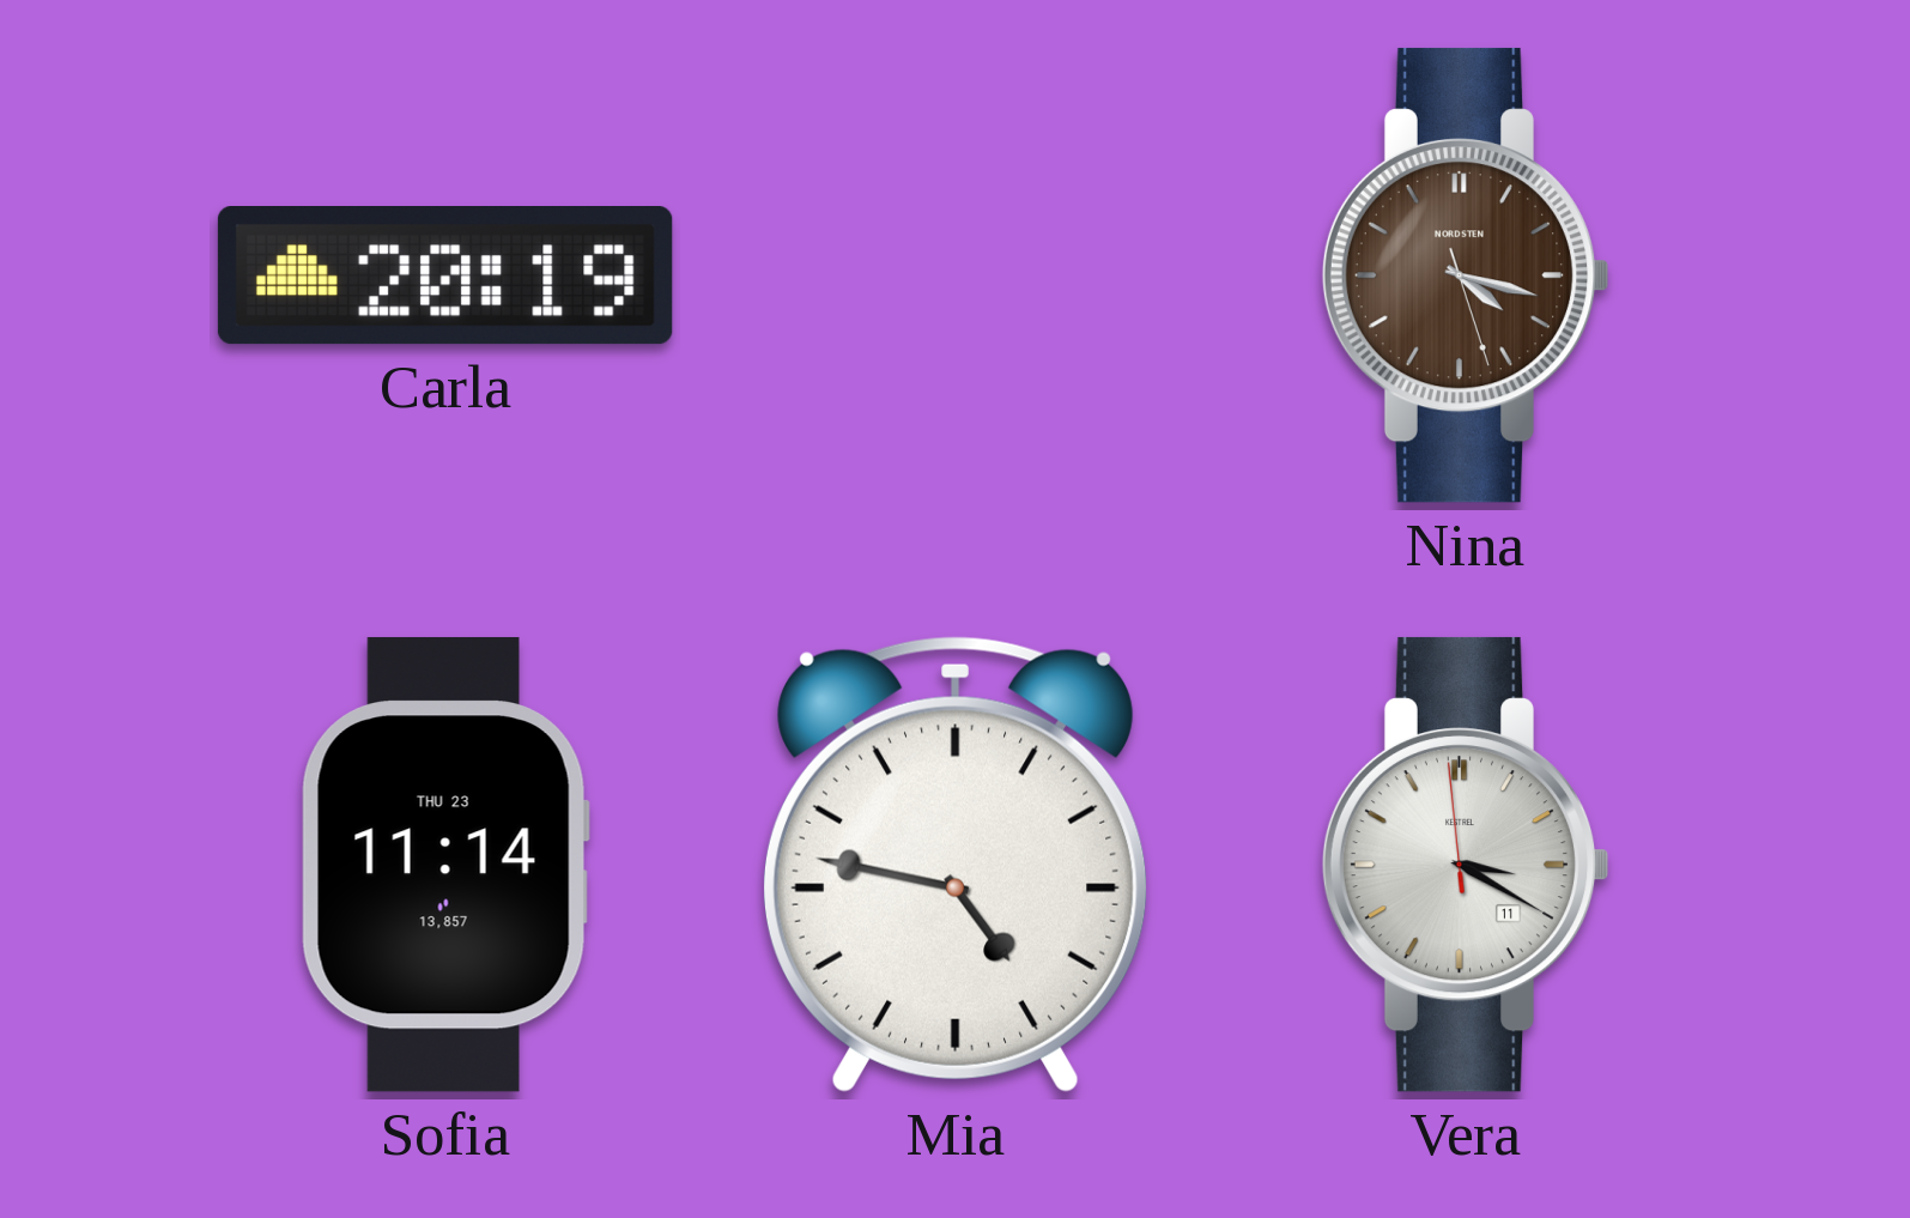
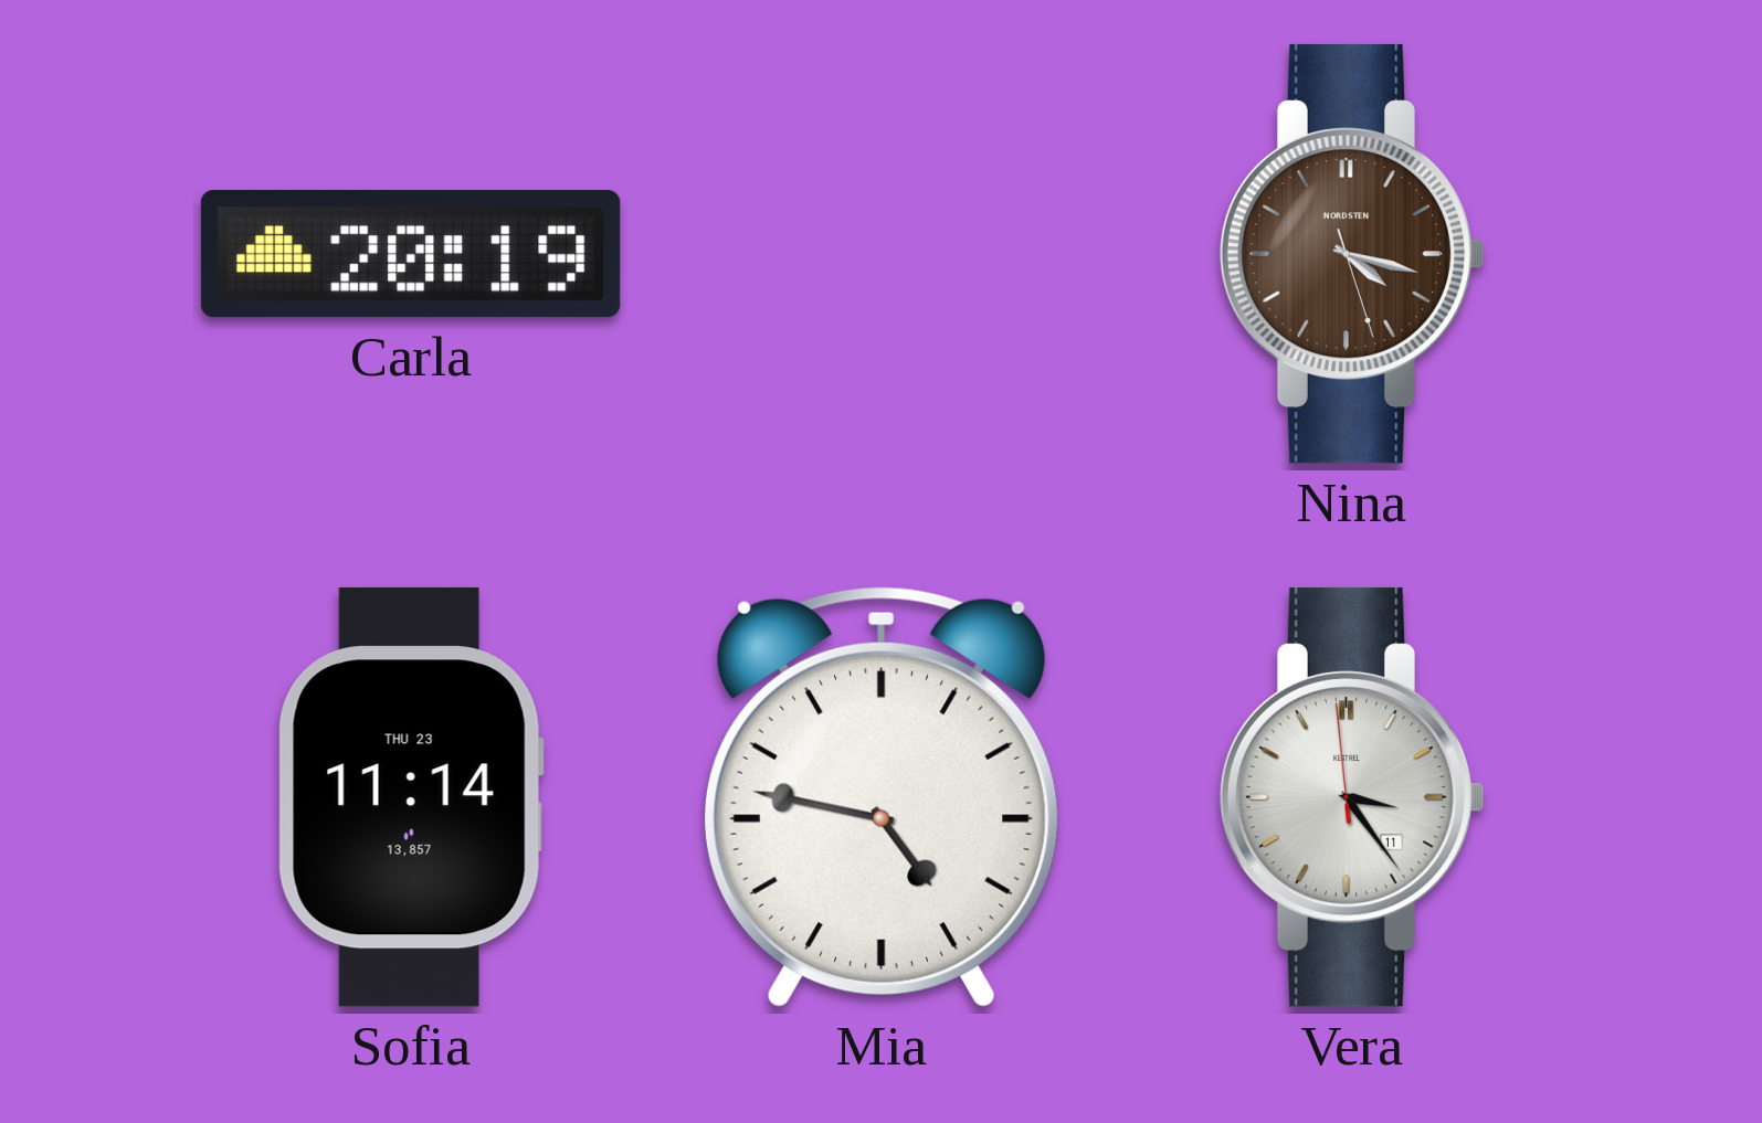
Vera: 3:19 -> 3:23
